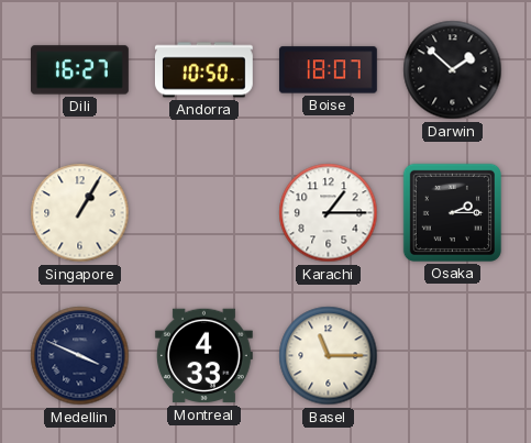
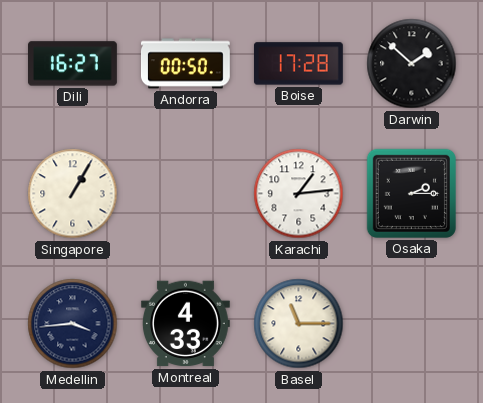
Andorra: 10:50 -> 00:50
Boise: 18:07 -> 17:28
Karachi: 1:15 -> 1:14
Medellin: 3:49 -> 3:44
